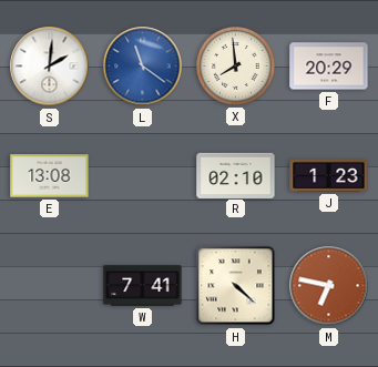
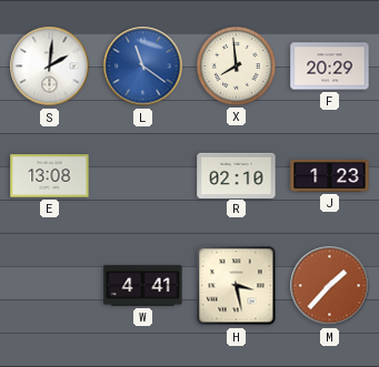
W: 7:41 -> 4:41
H: 4:22 -> 3:28
M: 6:47 -> 1:37
